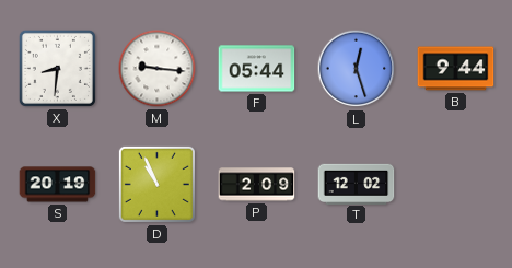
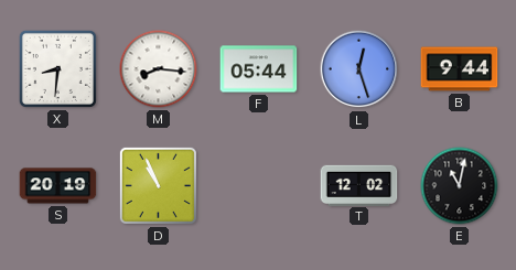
M: 9:16 -> 8:16
P: 2:09 -> none
E: none -> 11:02
